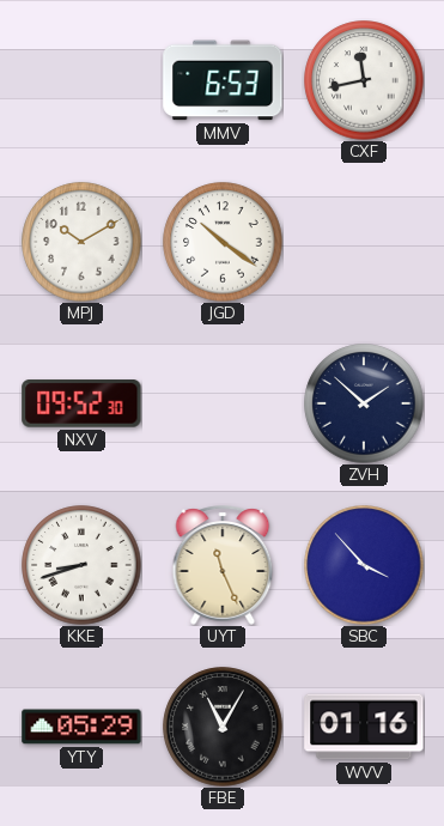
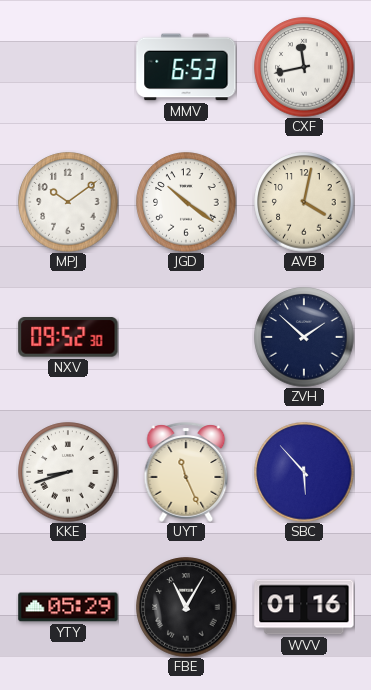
MPJ: 10:10 -> 10:09
AVB: none -> 4:02
SBC: 3:53 -> 5:53
